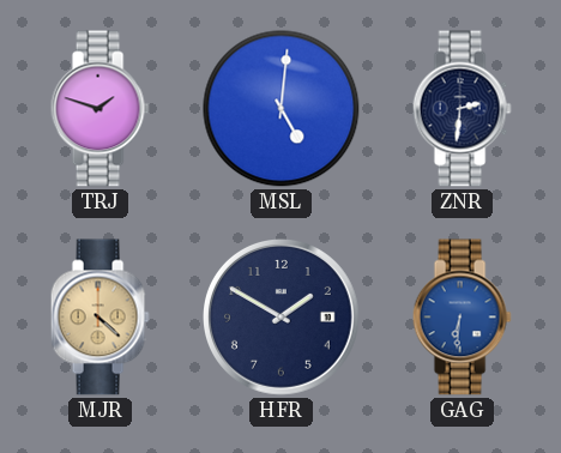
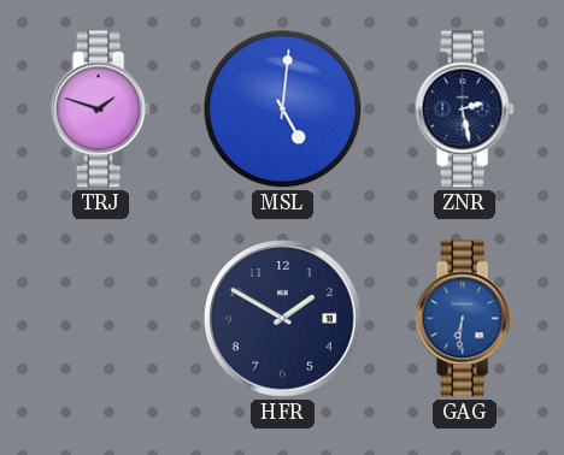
ZNR: 2:31 -> 2:28
MJR: 4:22 -> none
